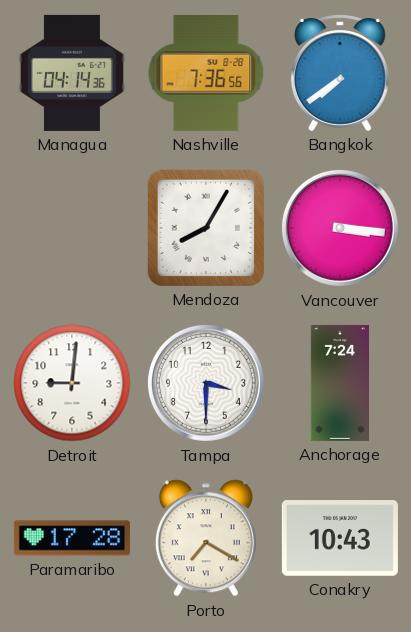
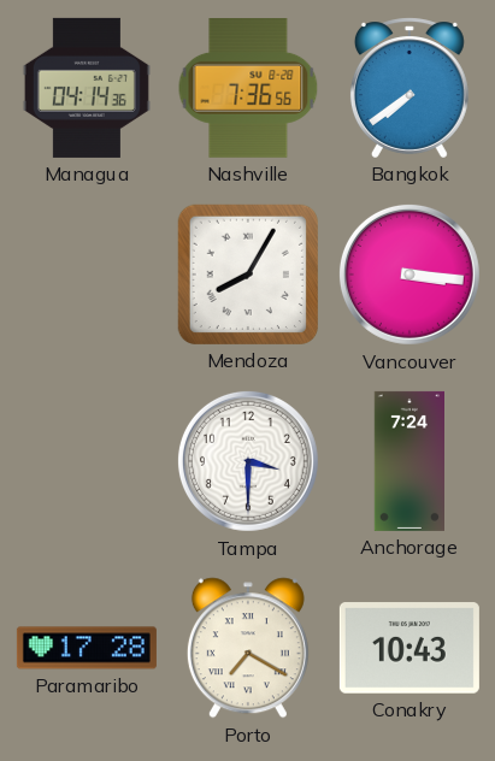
Detroit: 9:01 -> none
